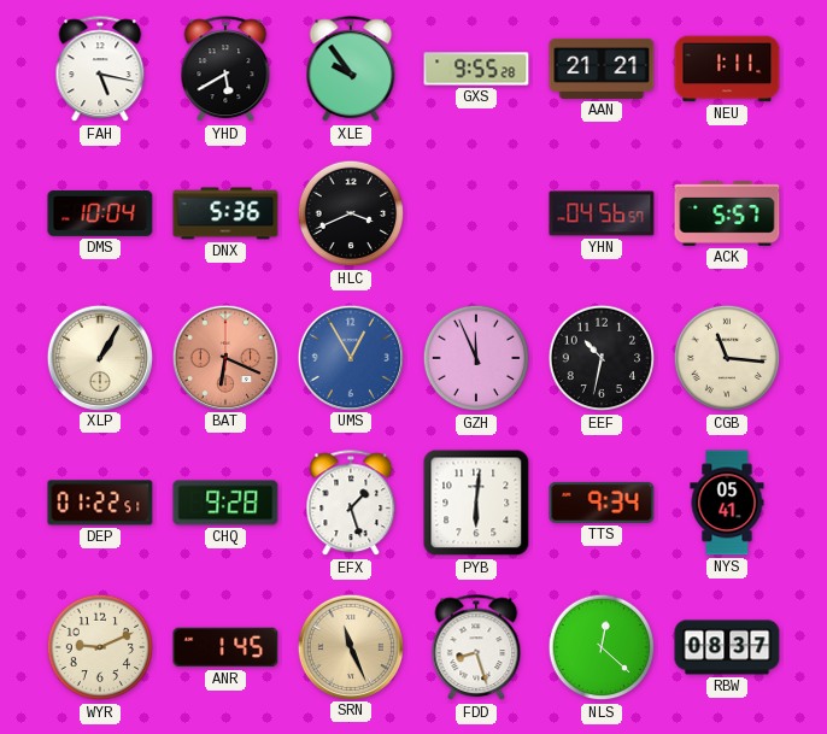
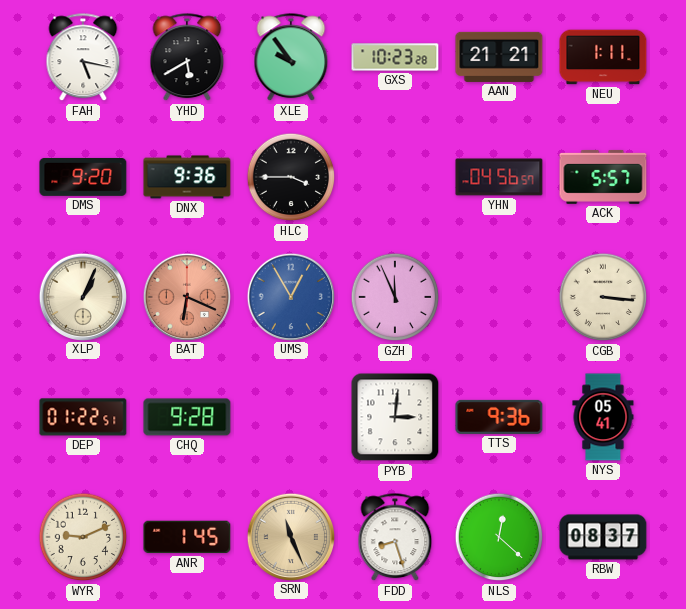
GXS: 9:55 -> 10:23
DMS: 10:04 -> 9:20
DNX: 5:36 -> 9:36
HLC: 3:41 -> 3:45
XLP: 1:05 -> 1:04
EEF: 10:32 -> none
CGB: 11:16 -> 3:16
EFX: 1:27 -> none
PYB: 6:01 -> 3:01
TTS: 9:34 -> 9:36
